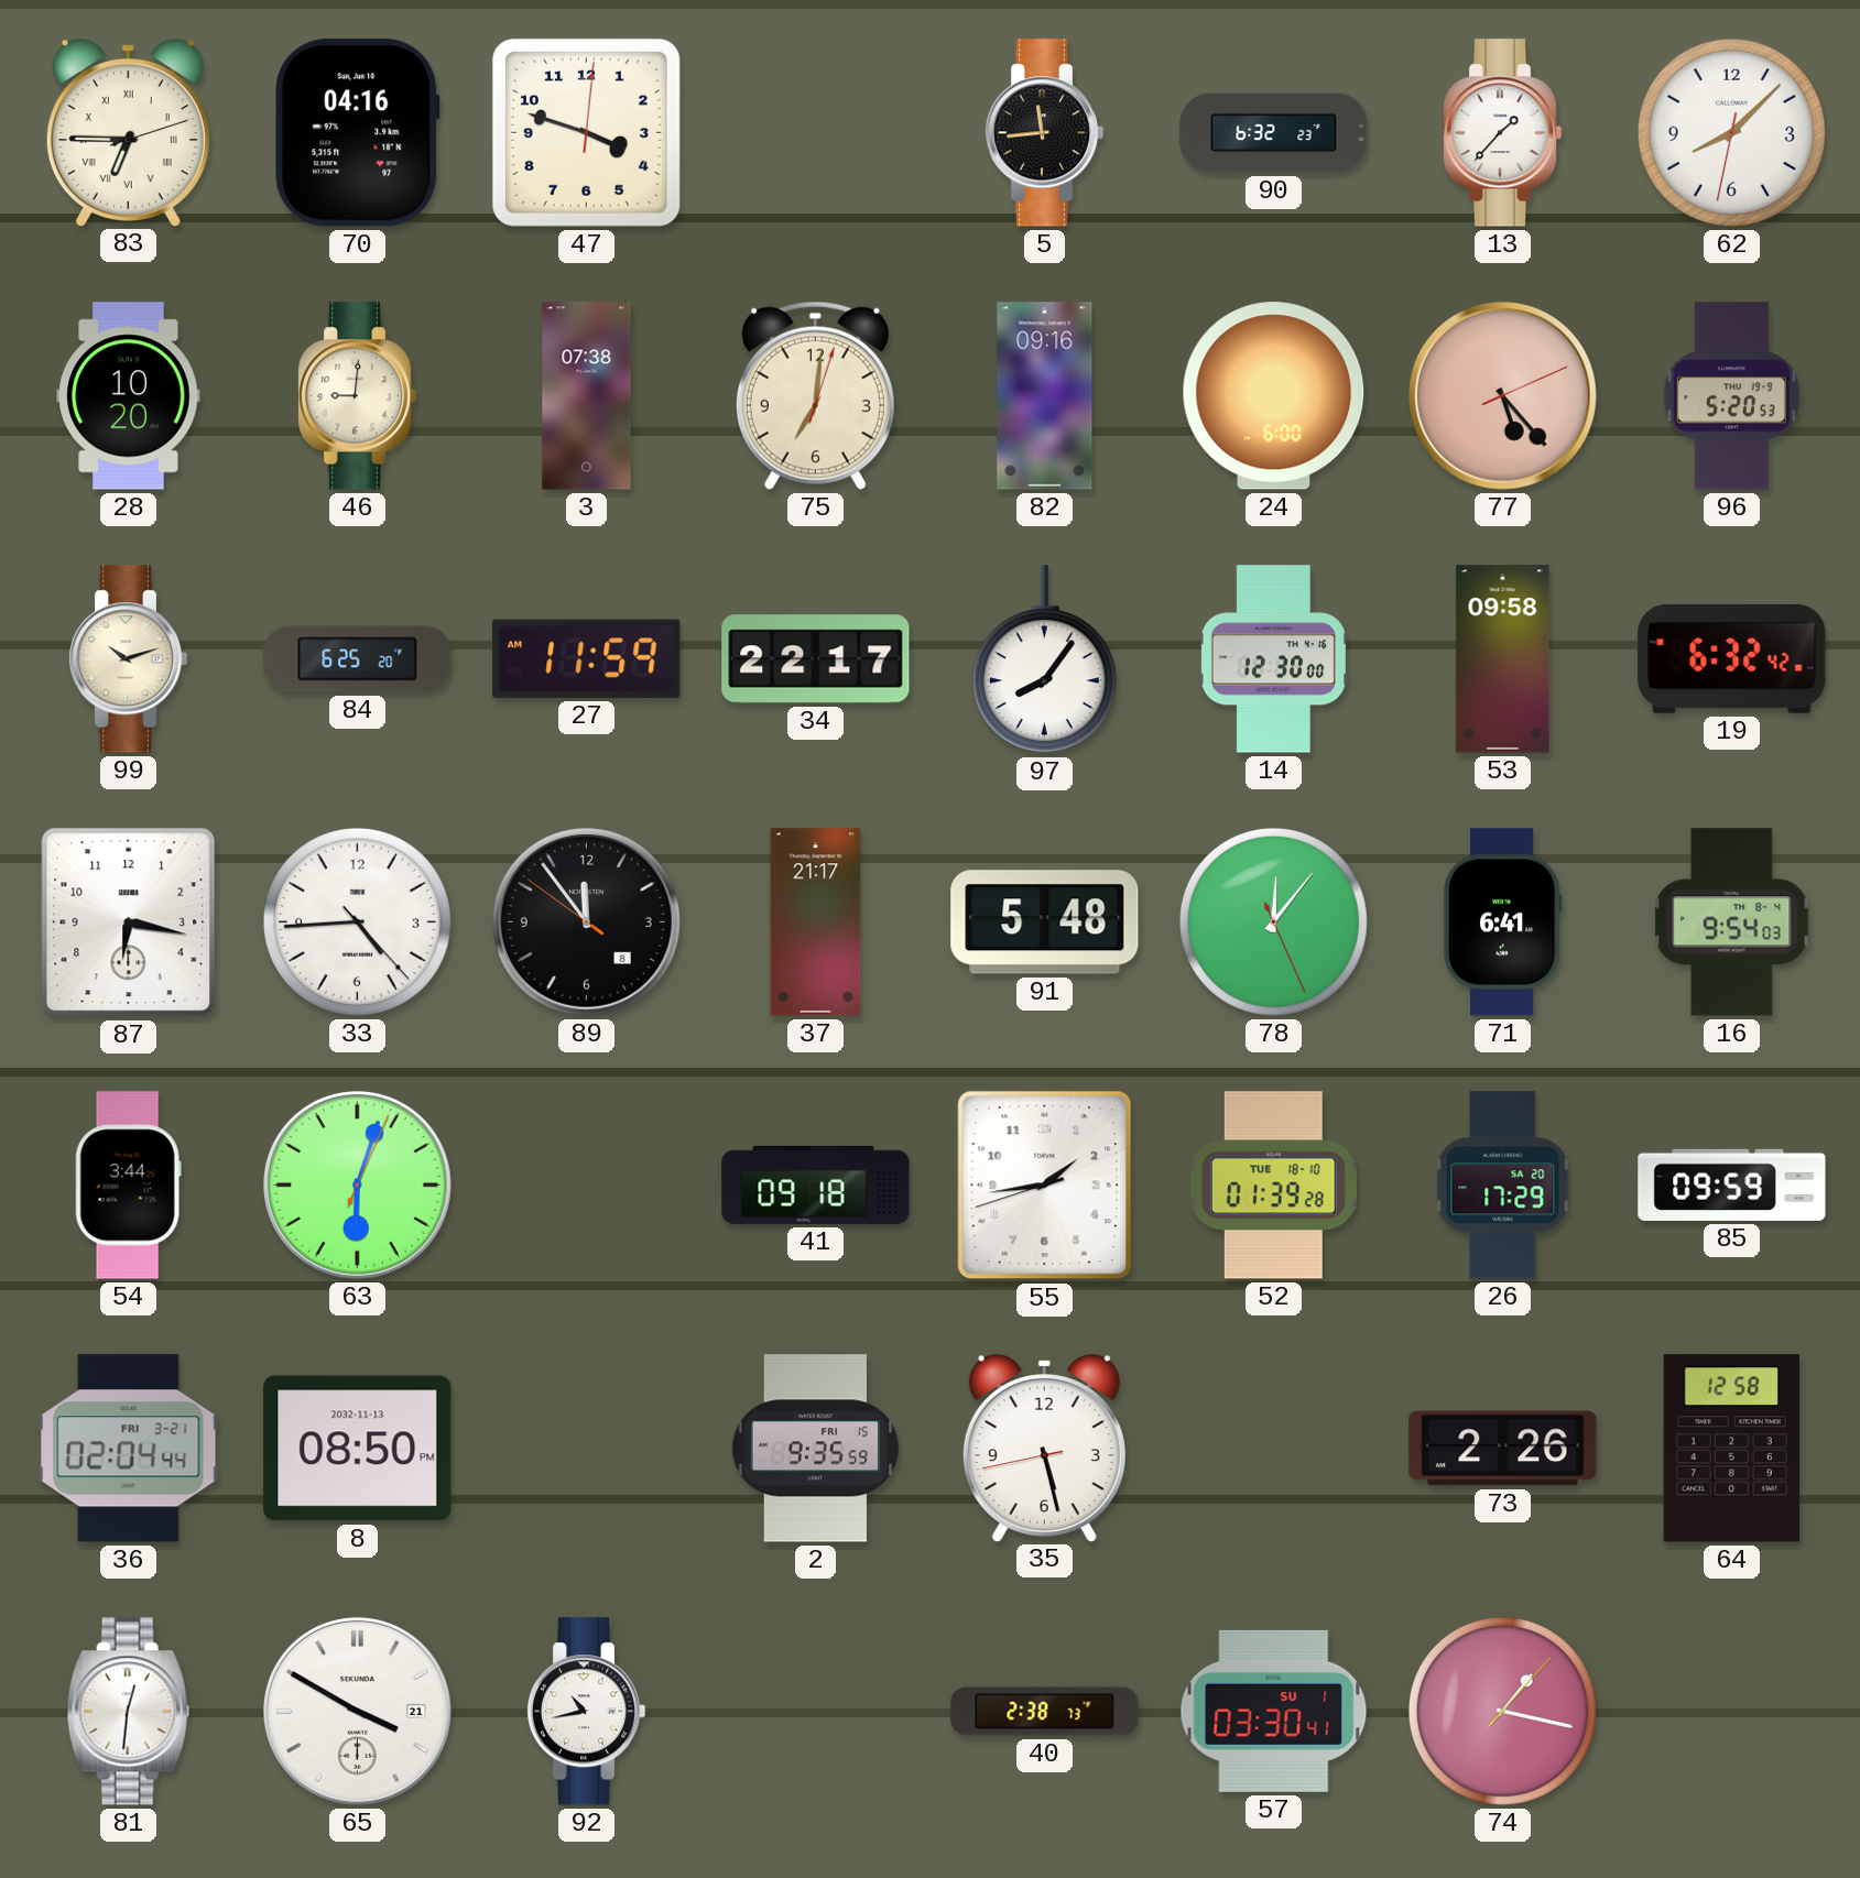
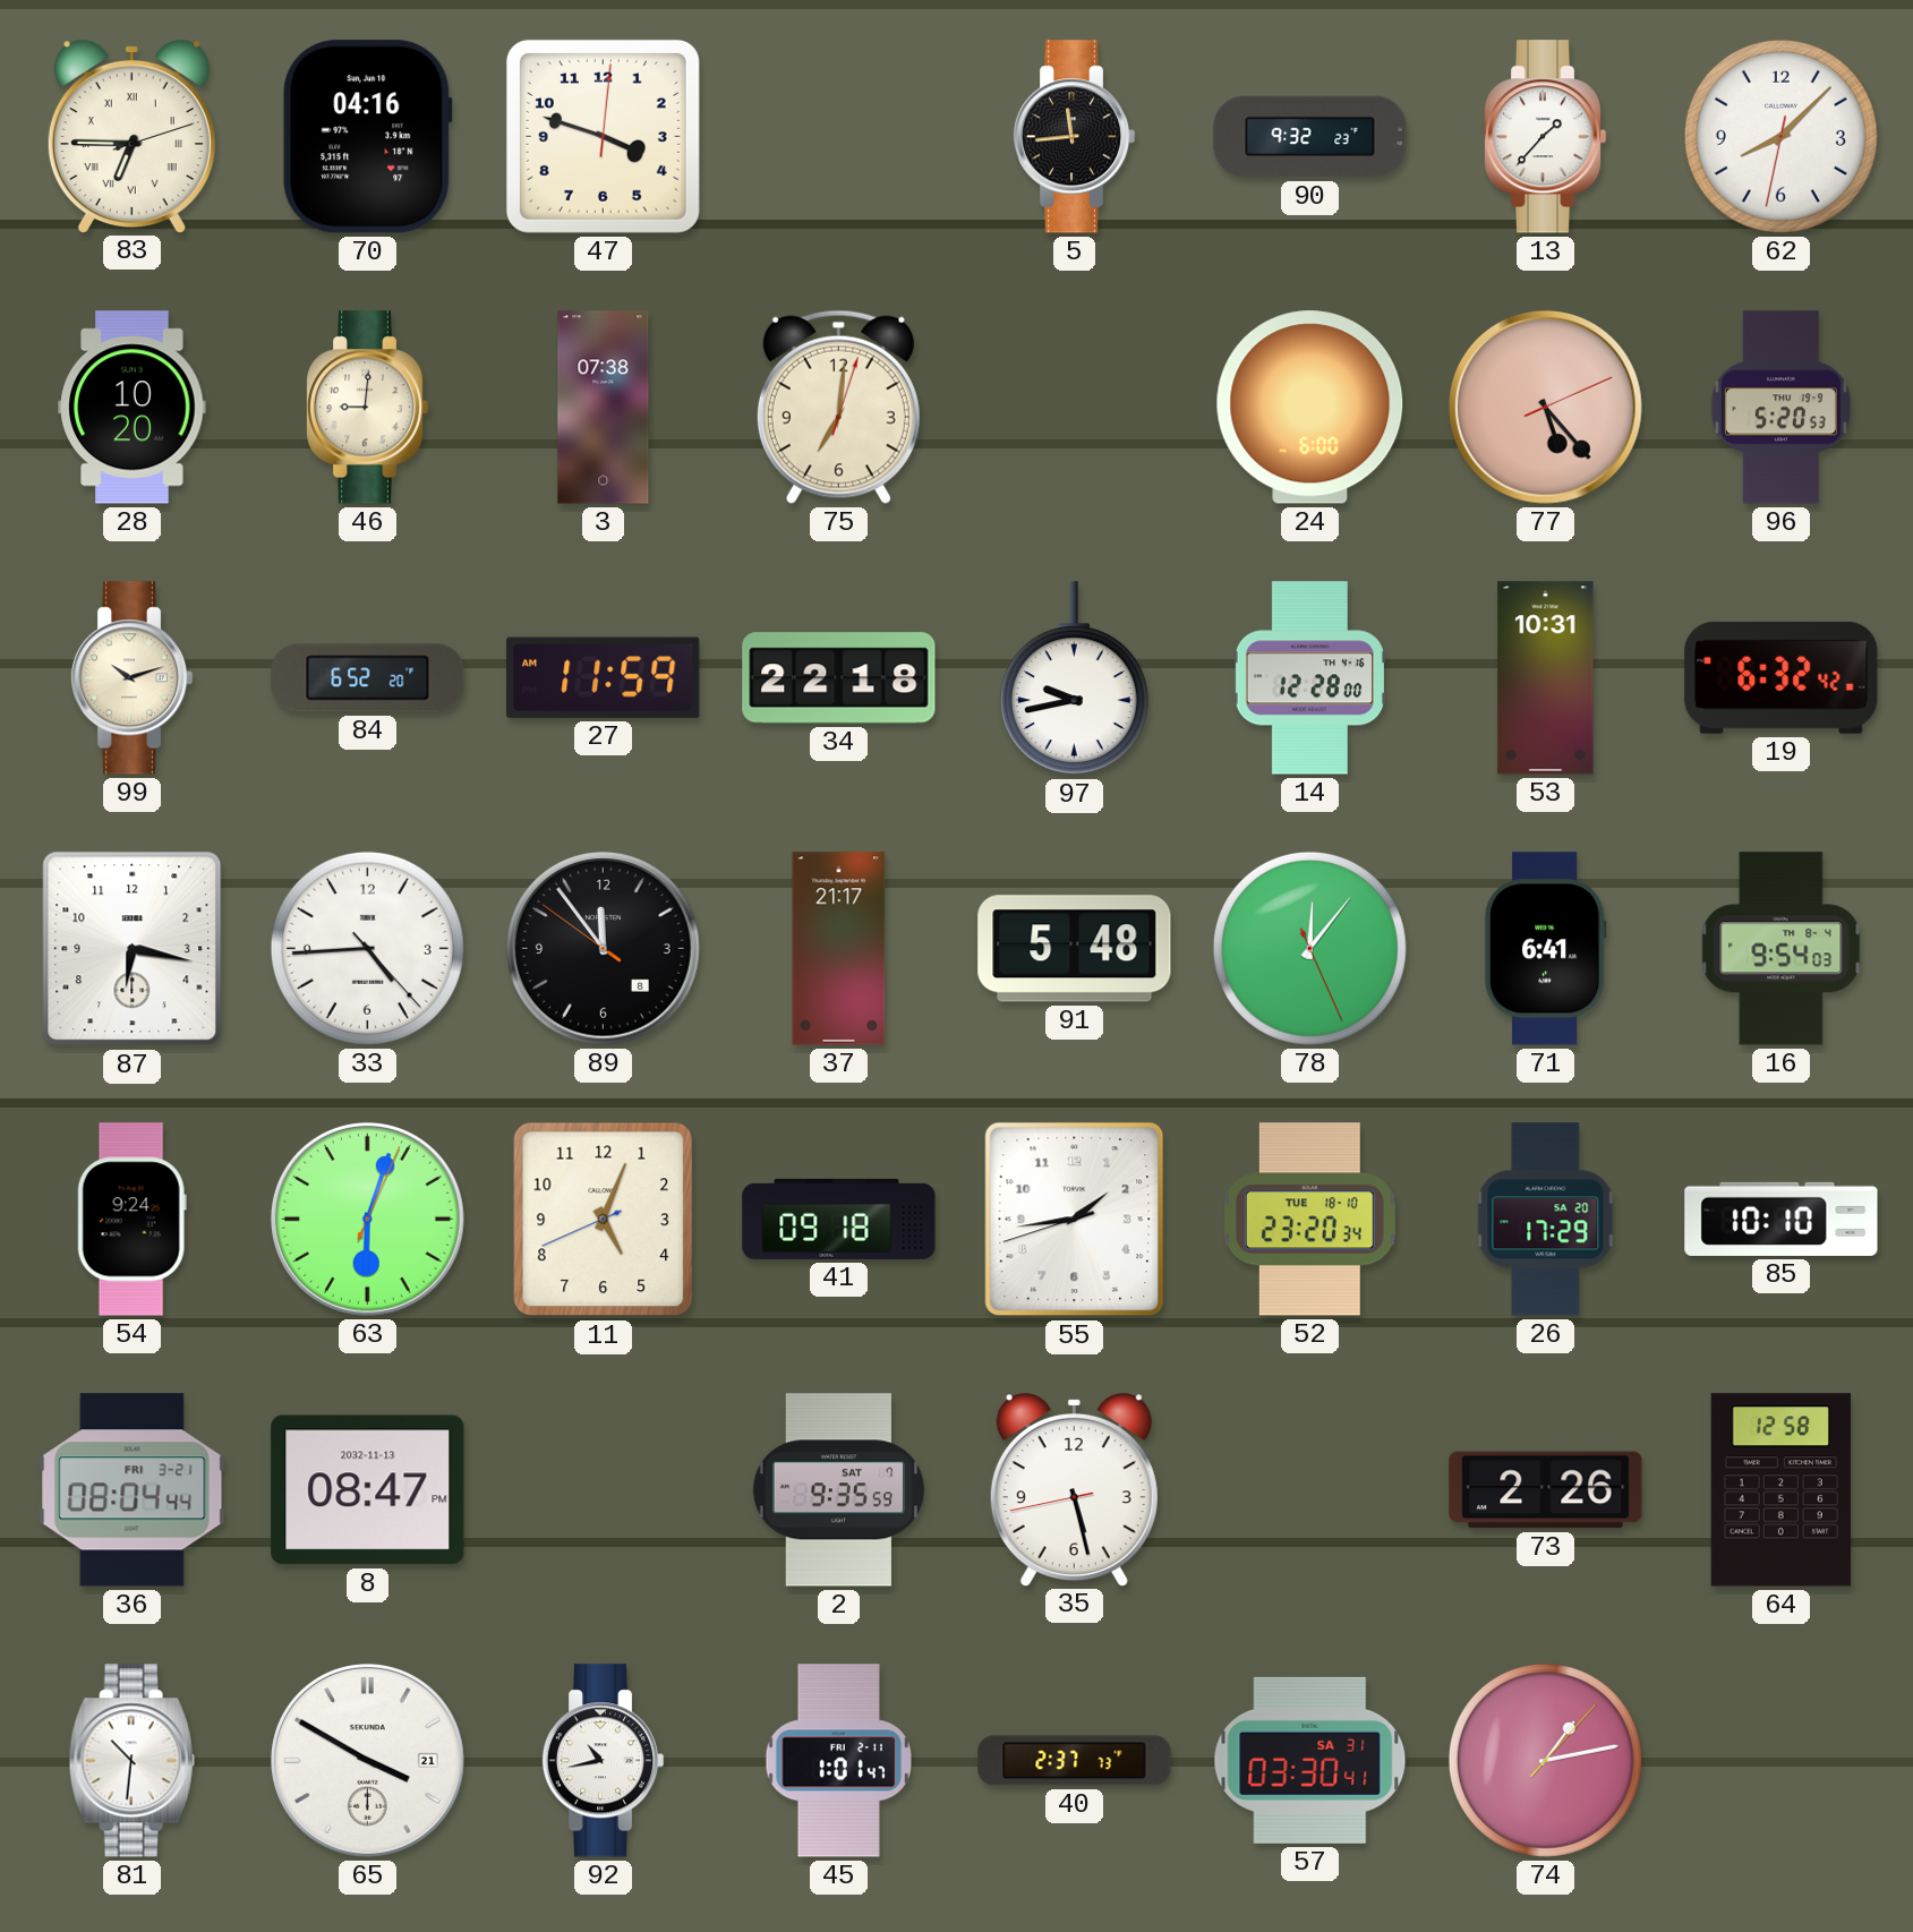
90: 6:32 -> 9:32
82: 09:16 -> none
84: 6:25 -> 6:52
34: 22:17 -> 22:18
97: 8:06 -> 9:43
14: 12:30 -> 12:28
53: 09:58 -> 10:31
54: 3:44 -> 9:24
11: none -> 5:03
52: 01:39 -> 23:20
85: 09:59 -> 10:10
36: 02:04 -> 08:04
8: 08:50 -> 08:47
2 date: FRI 15 -> SAT 7
81: 12:31 -> 10:31
45: none -> 1:01
40: 2:38 -> 2:37
57 date: SU 1 -> SA 31
74: 1:17 -> 1:13
